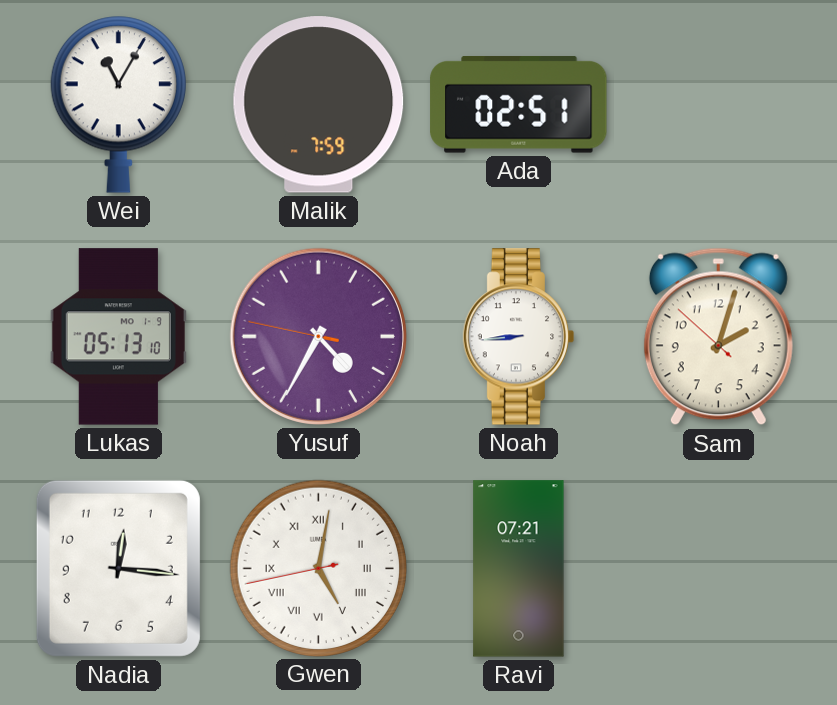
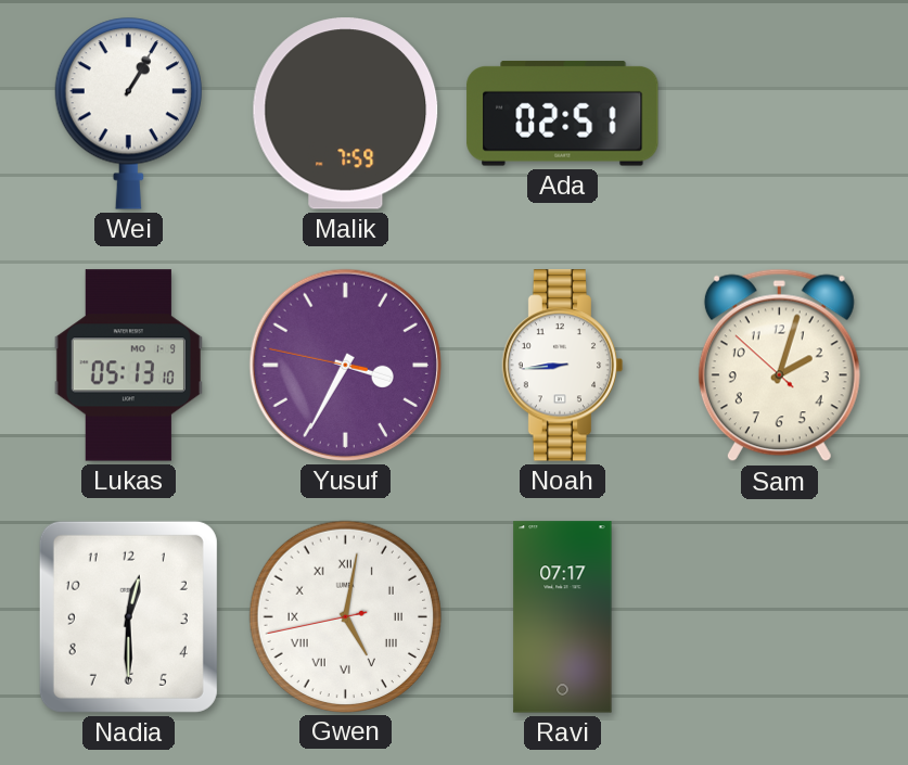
Wei: 11:05 -> 1:05
Yusuf: 4:34 -> 3:34
Nadia: 12:16 -> 12:30
Ravi: 07:21 -> 07:17
